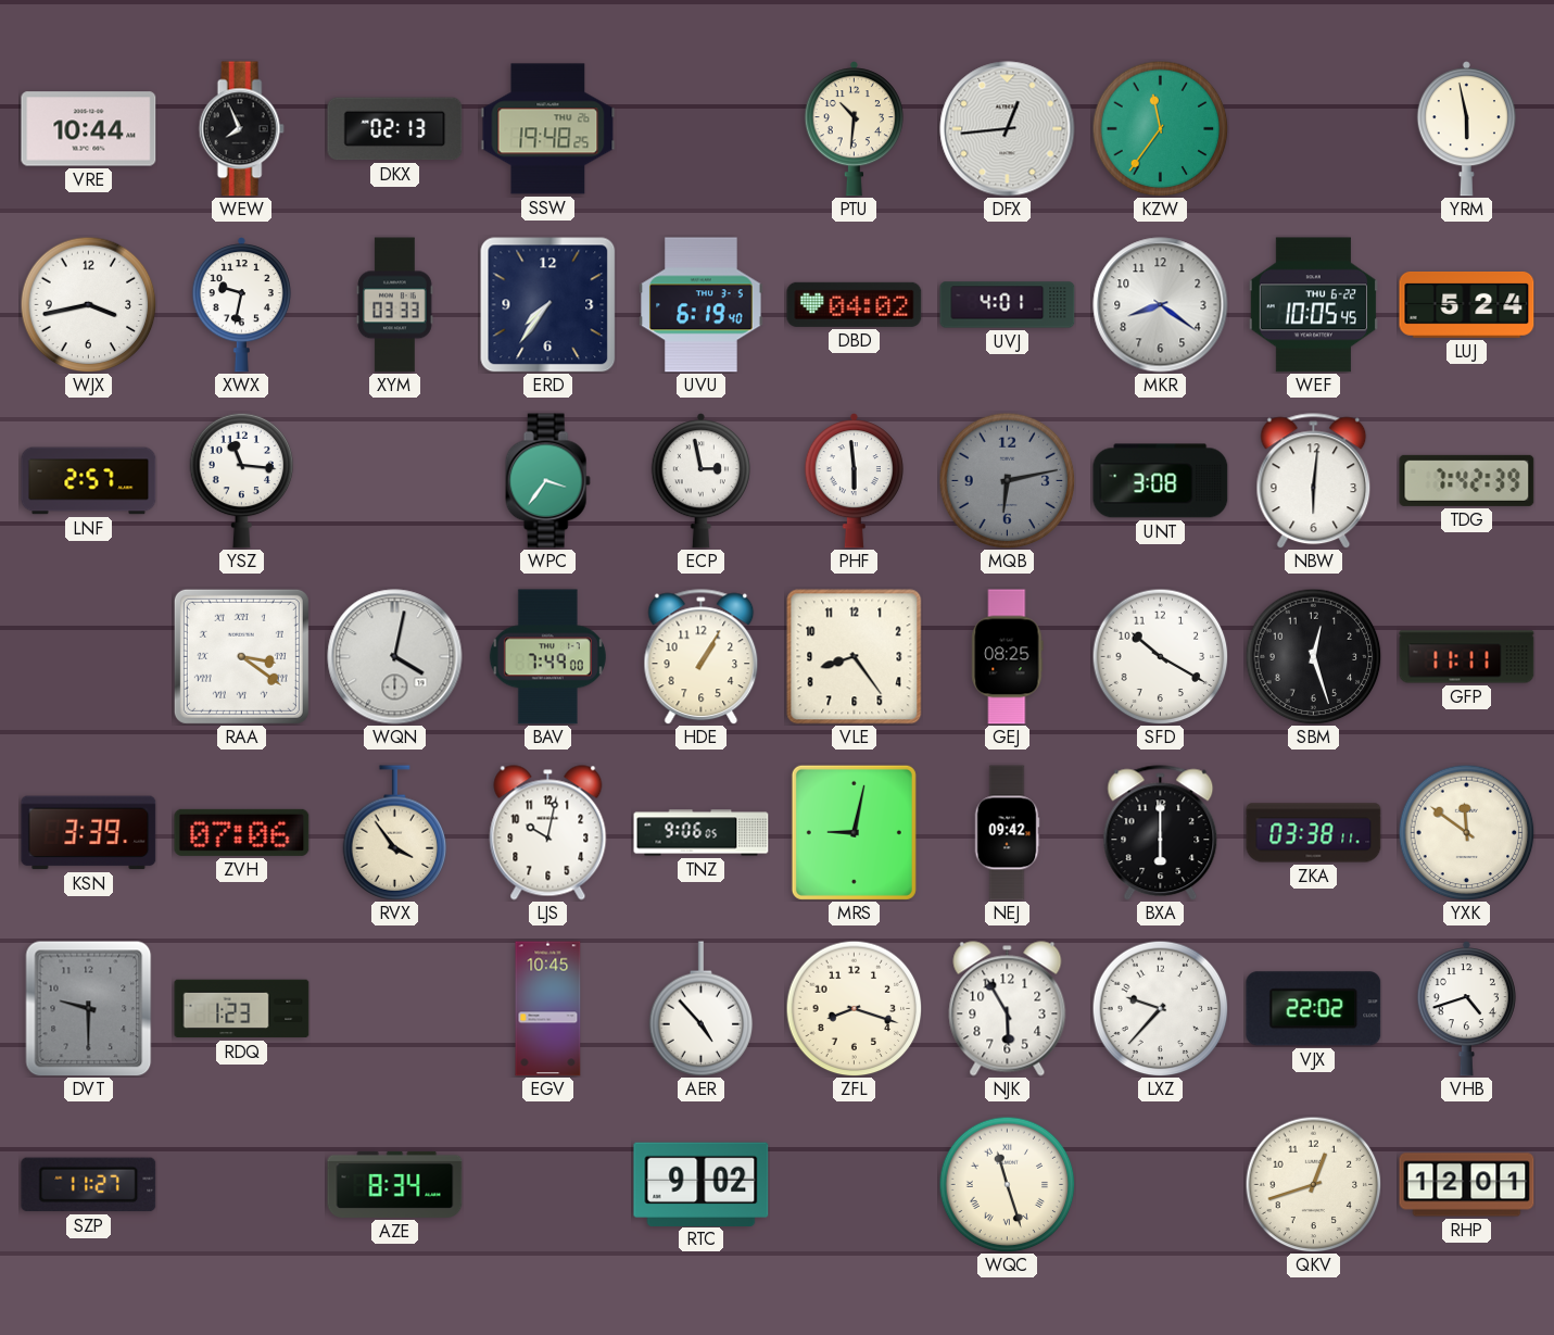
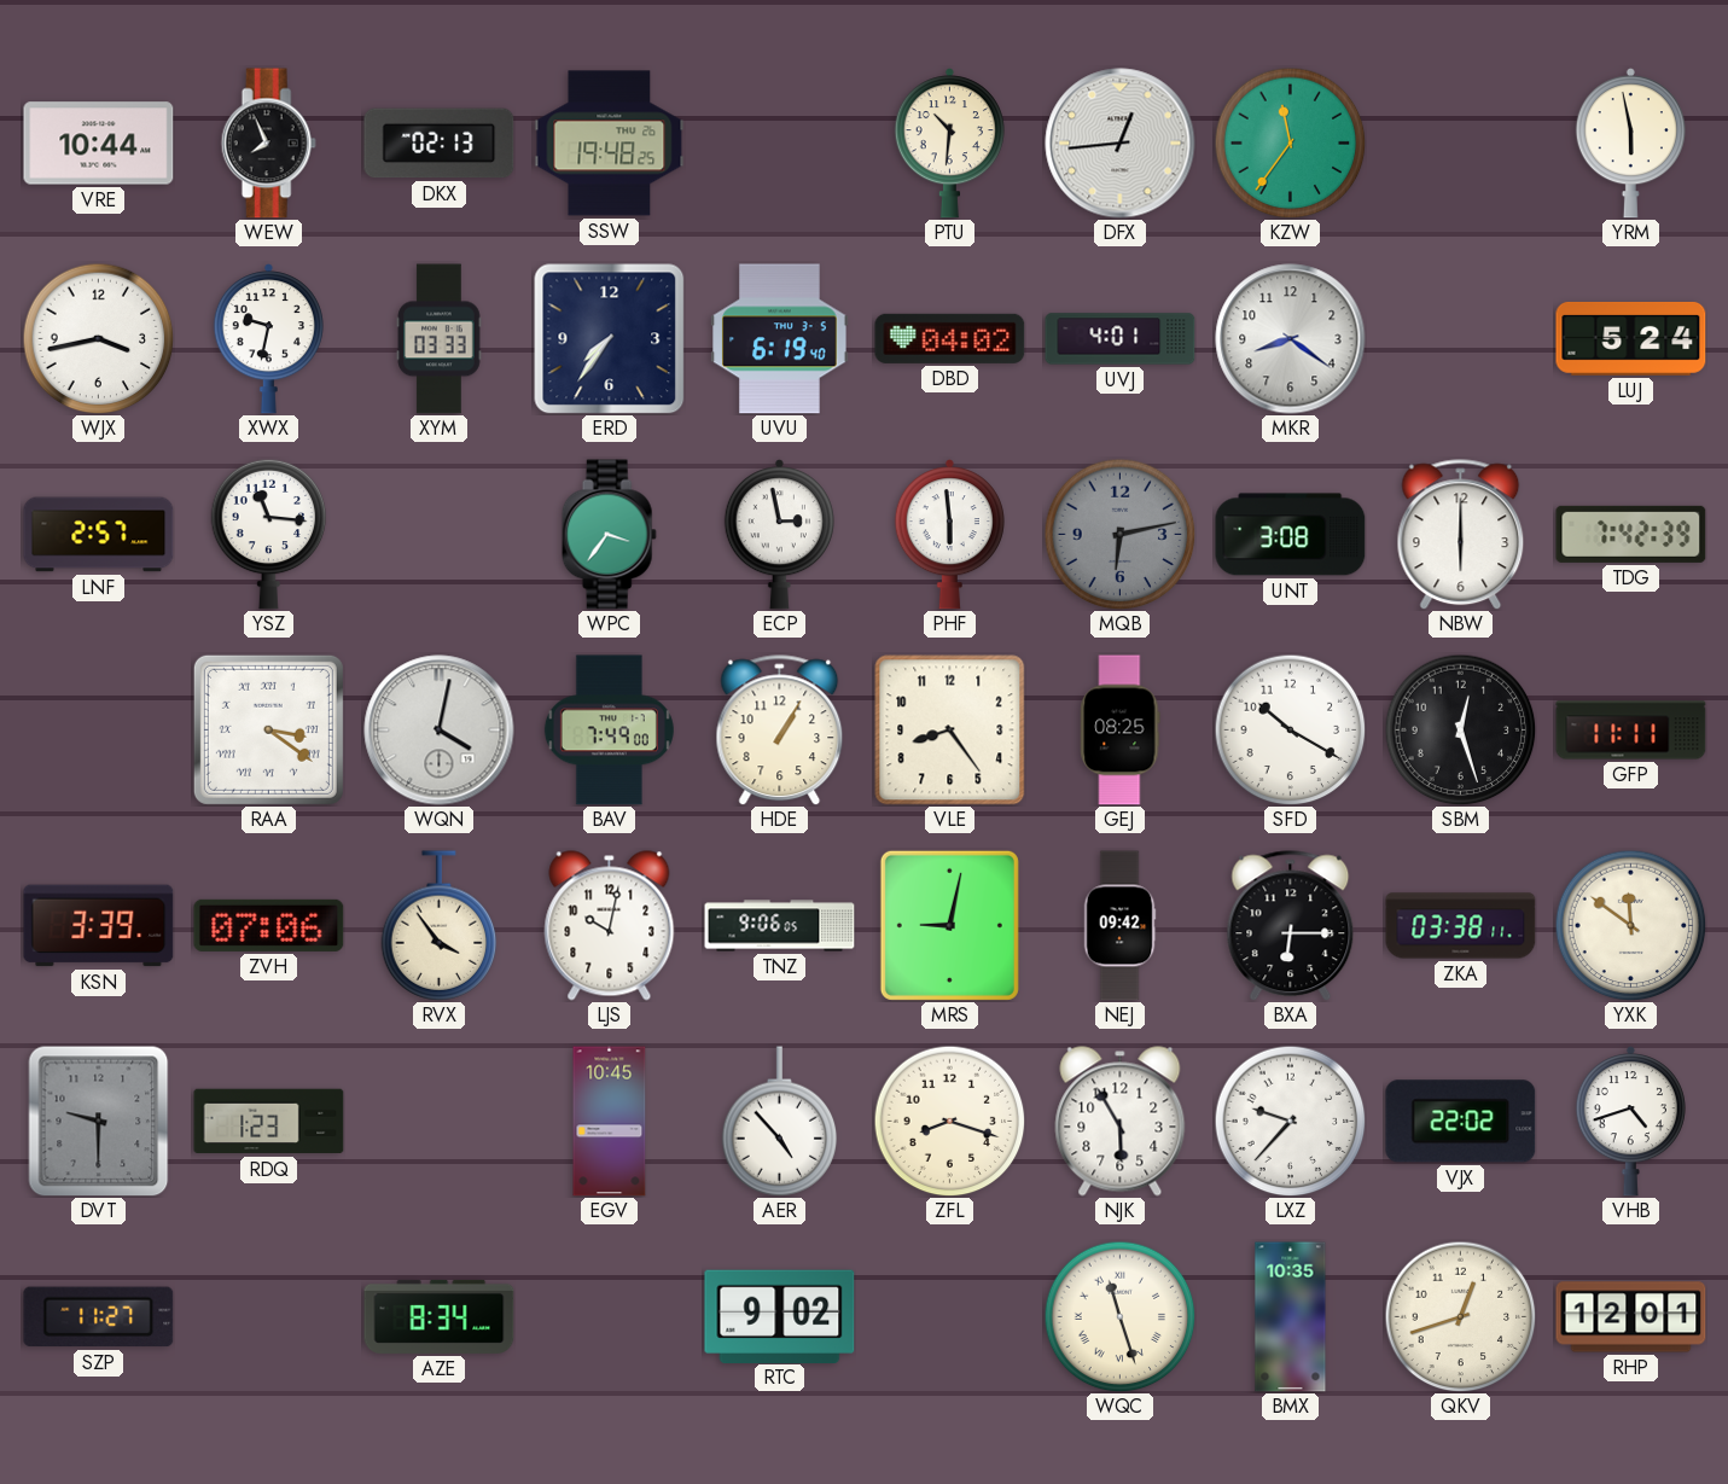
WEF: 10:05 -> none
NBW: 6:01 -> 6:00
BXA: 6:00 -> 6:15
BMX: none -> 10:35
